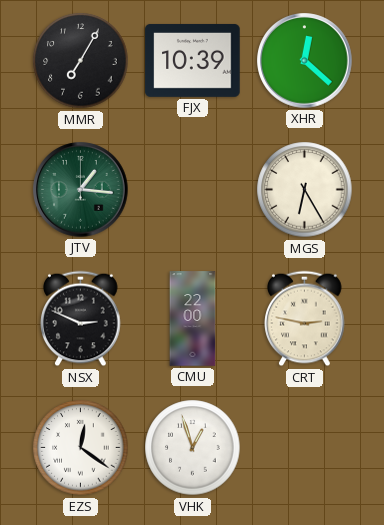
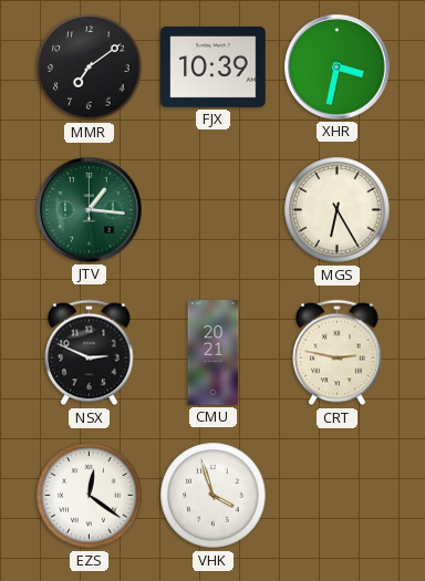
MMR: 7:05 -> 7:09
XHR: 12:22 -> 3:32
CMU: 22:00 -> 20:21
VHK: 12:57 -> 3:57
